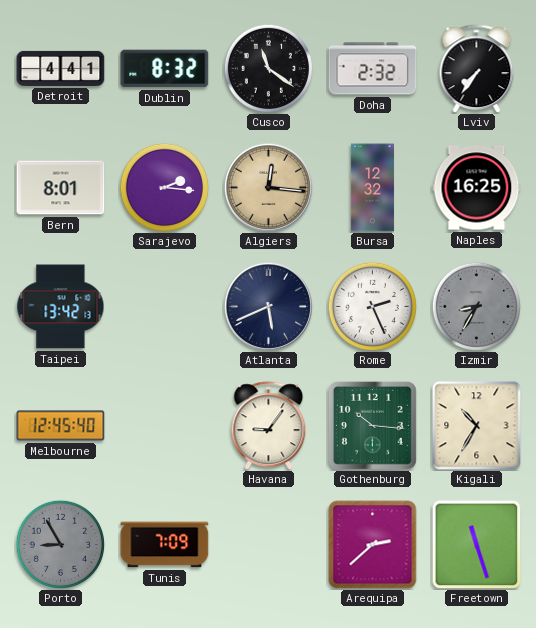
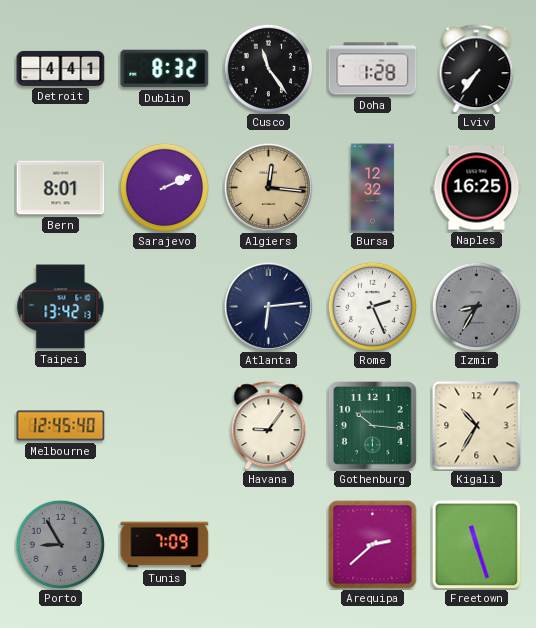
Cusco: 11:21 -> 11:24
Doha: 2:32 -> 1:28
Sarajevo: 2:16 -> 2:11
Atlanta: 5:41 -> 6:14
